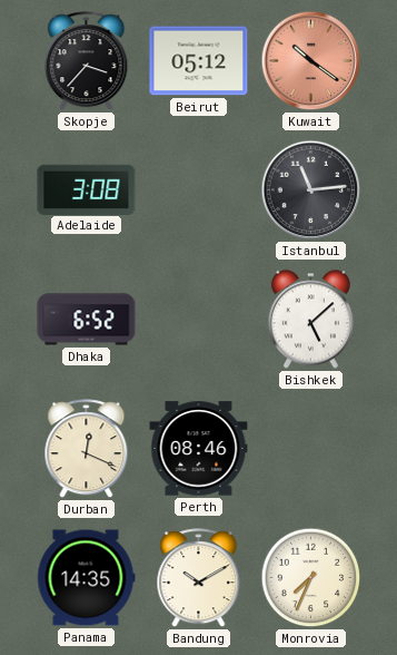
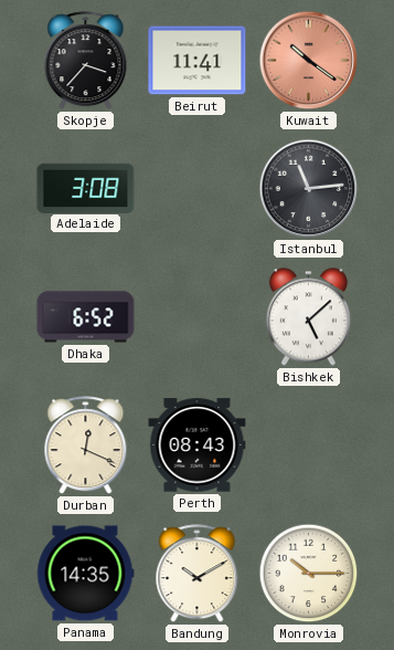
Beirut: 05:12 -> 11:41
Perth: 08:46 -> 08:43
Monrovia: 7:34 -> 10:15
